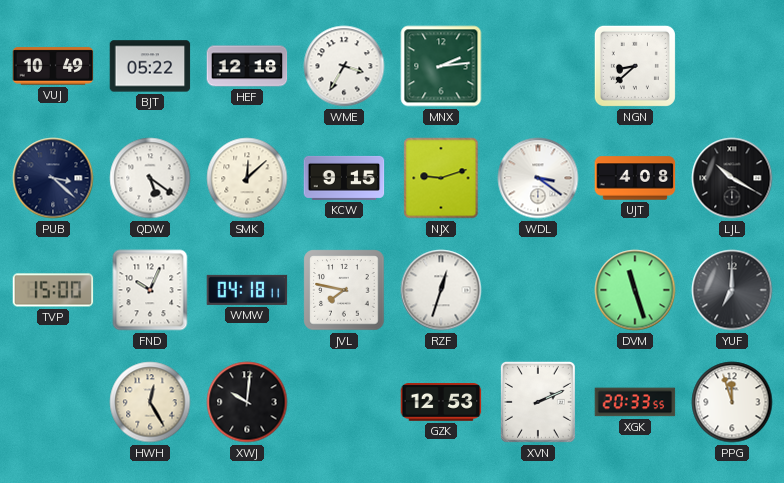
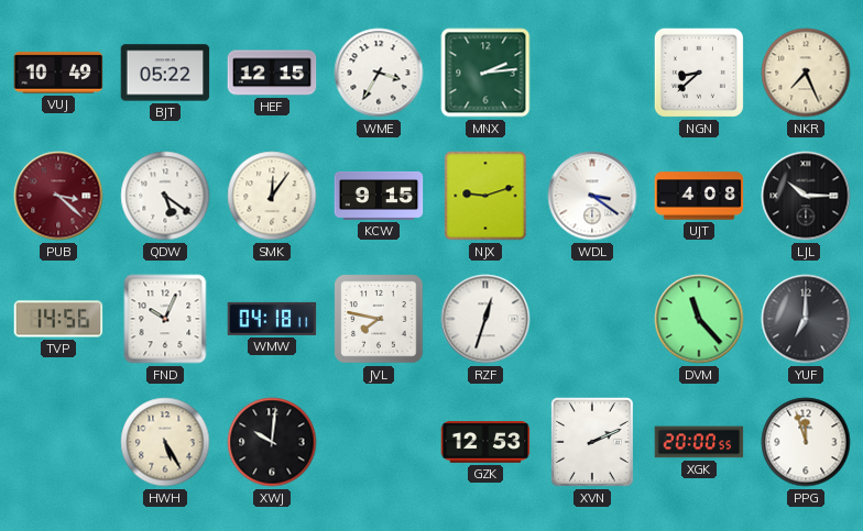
HEF: 12:18 -> 12:15
NKR: none -> 7:26
PUB dial: navy -> burgundy
SMK: 12:08 -> 12:06
LJL: 10:20 -> 10:15
TVP: 15:00 -> 14:56
DVM: 11:27 -> 11:23
HWH: 12:25 -> 5:25
XGK: 20:33 -> 20:00
